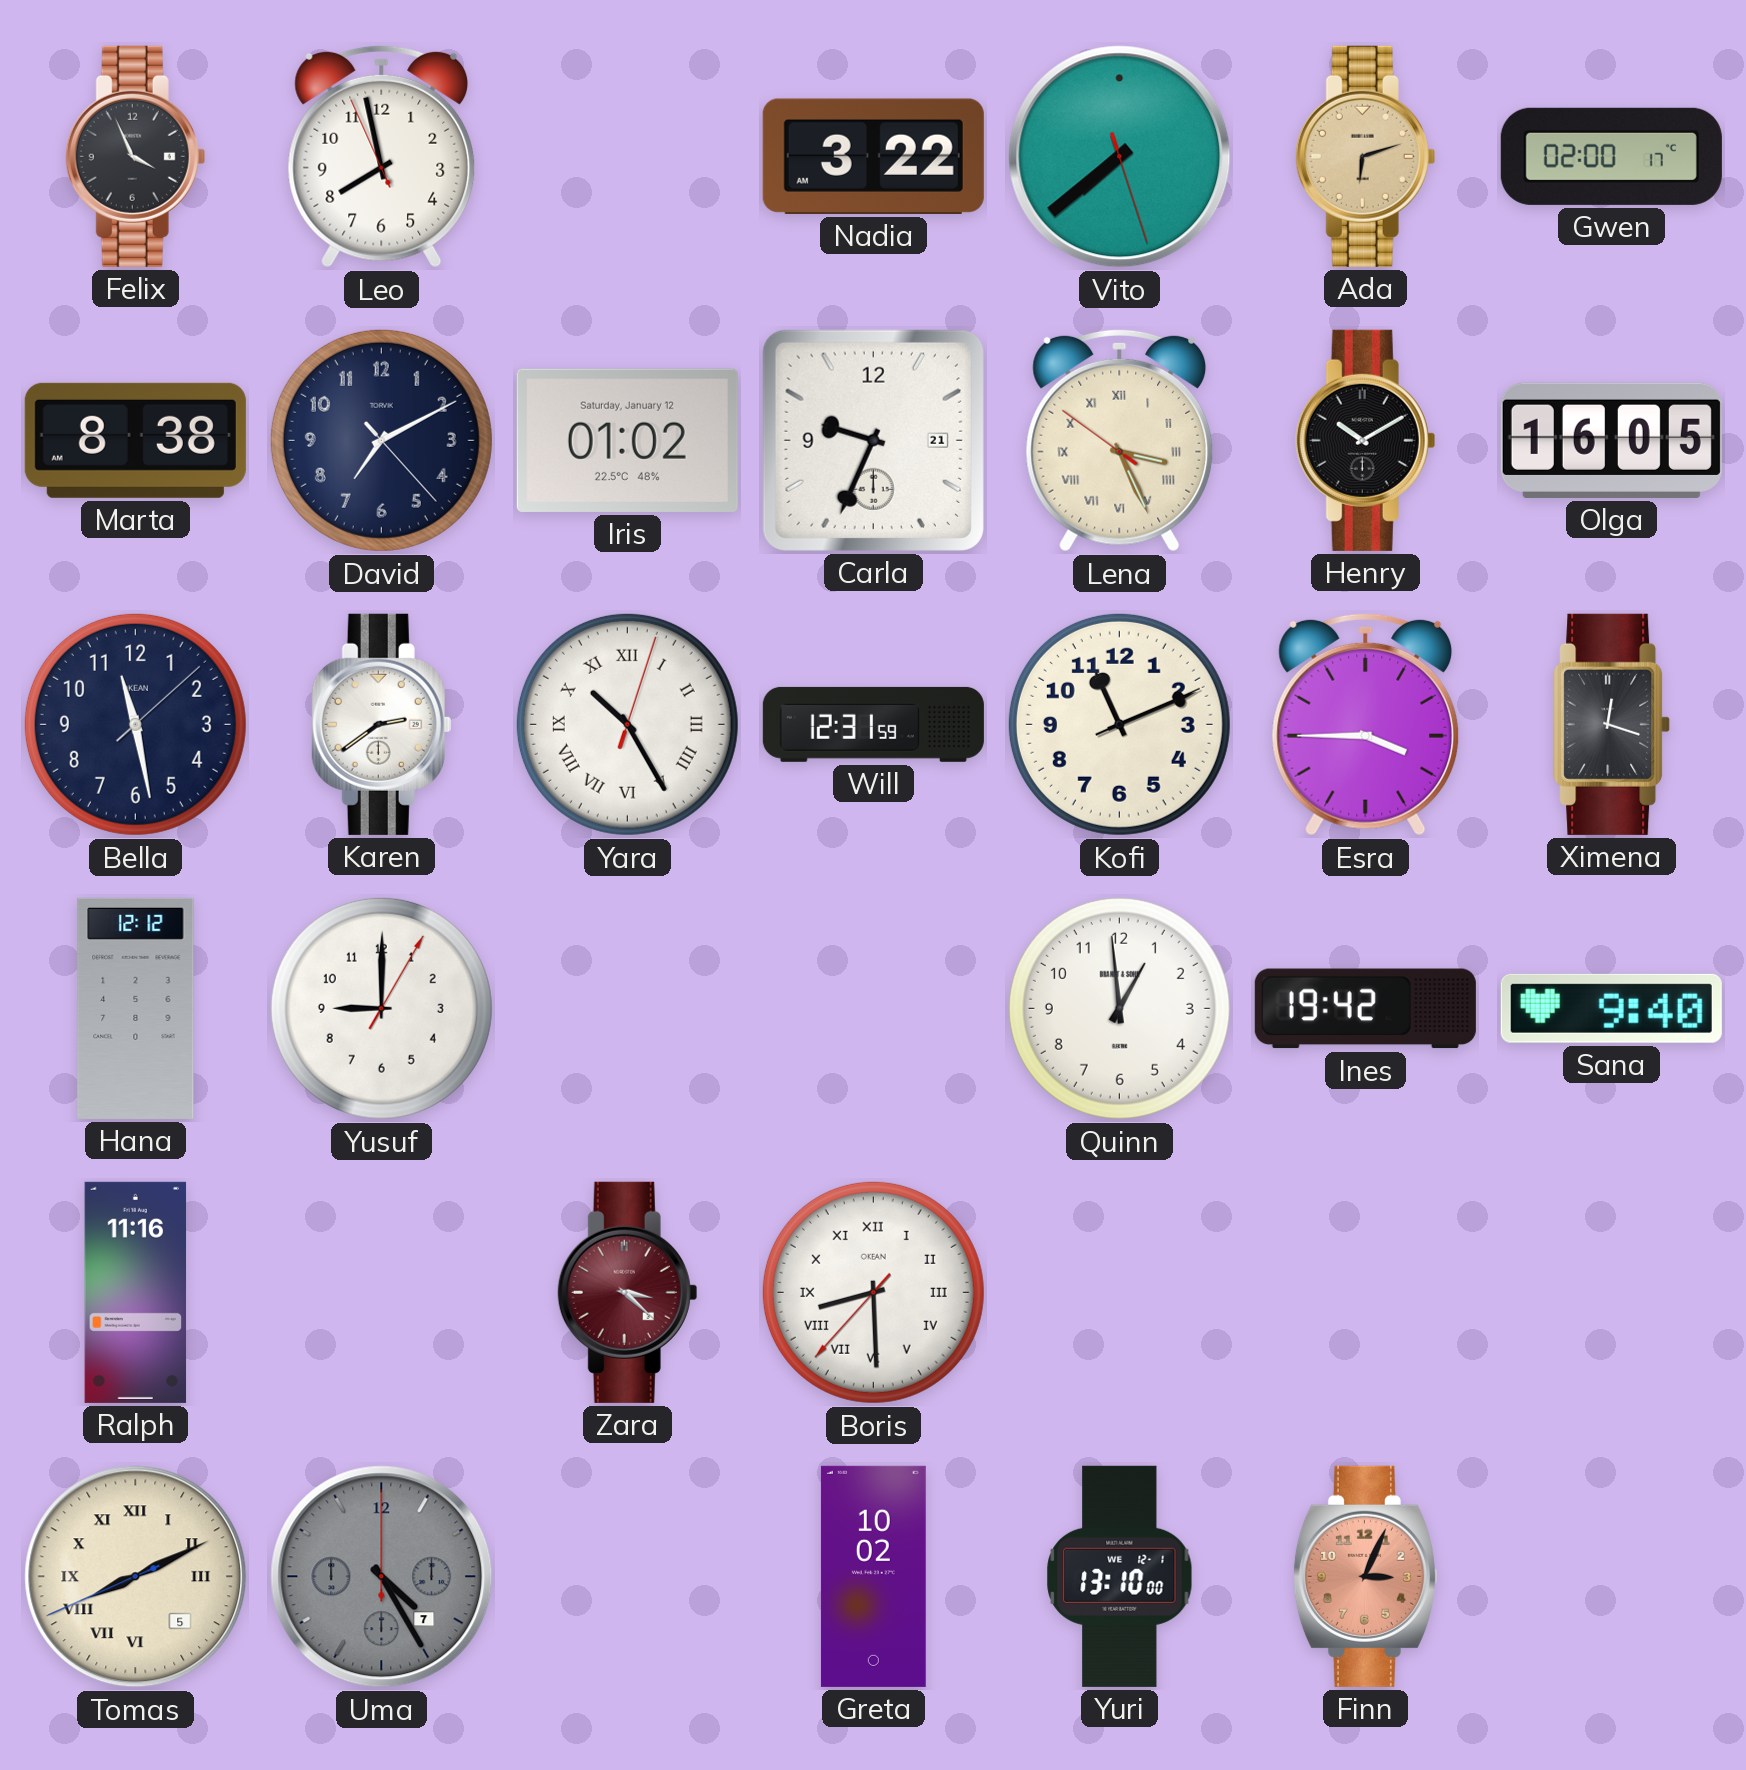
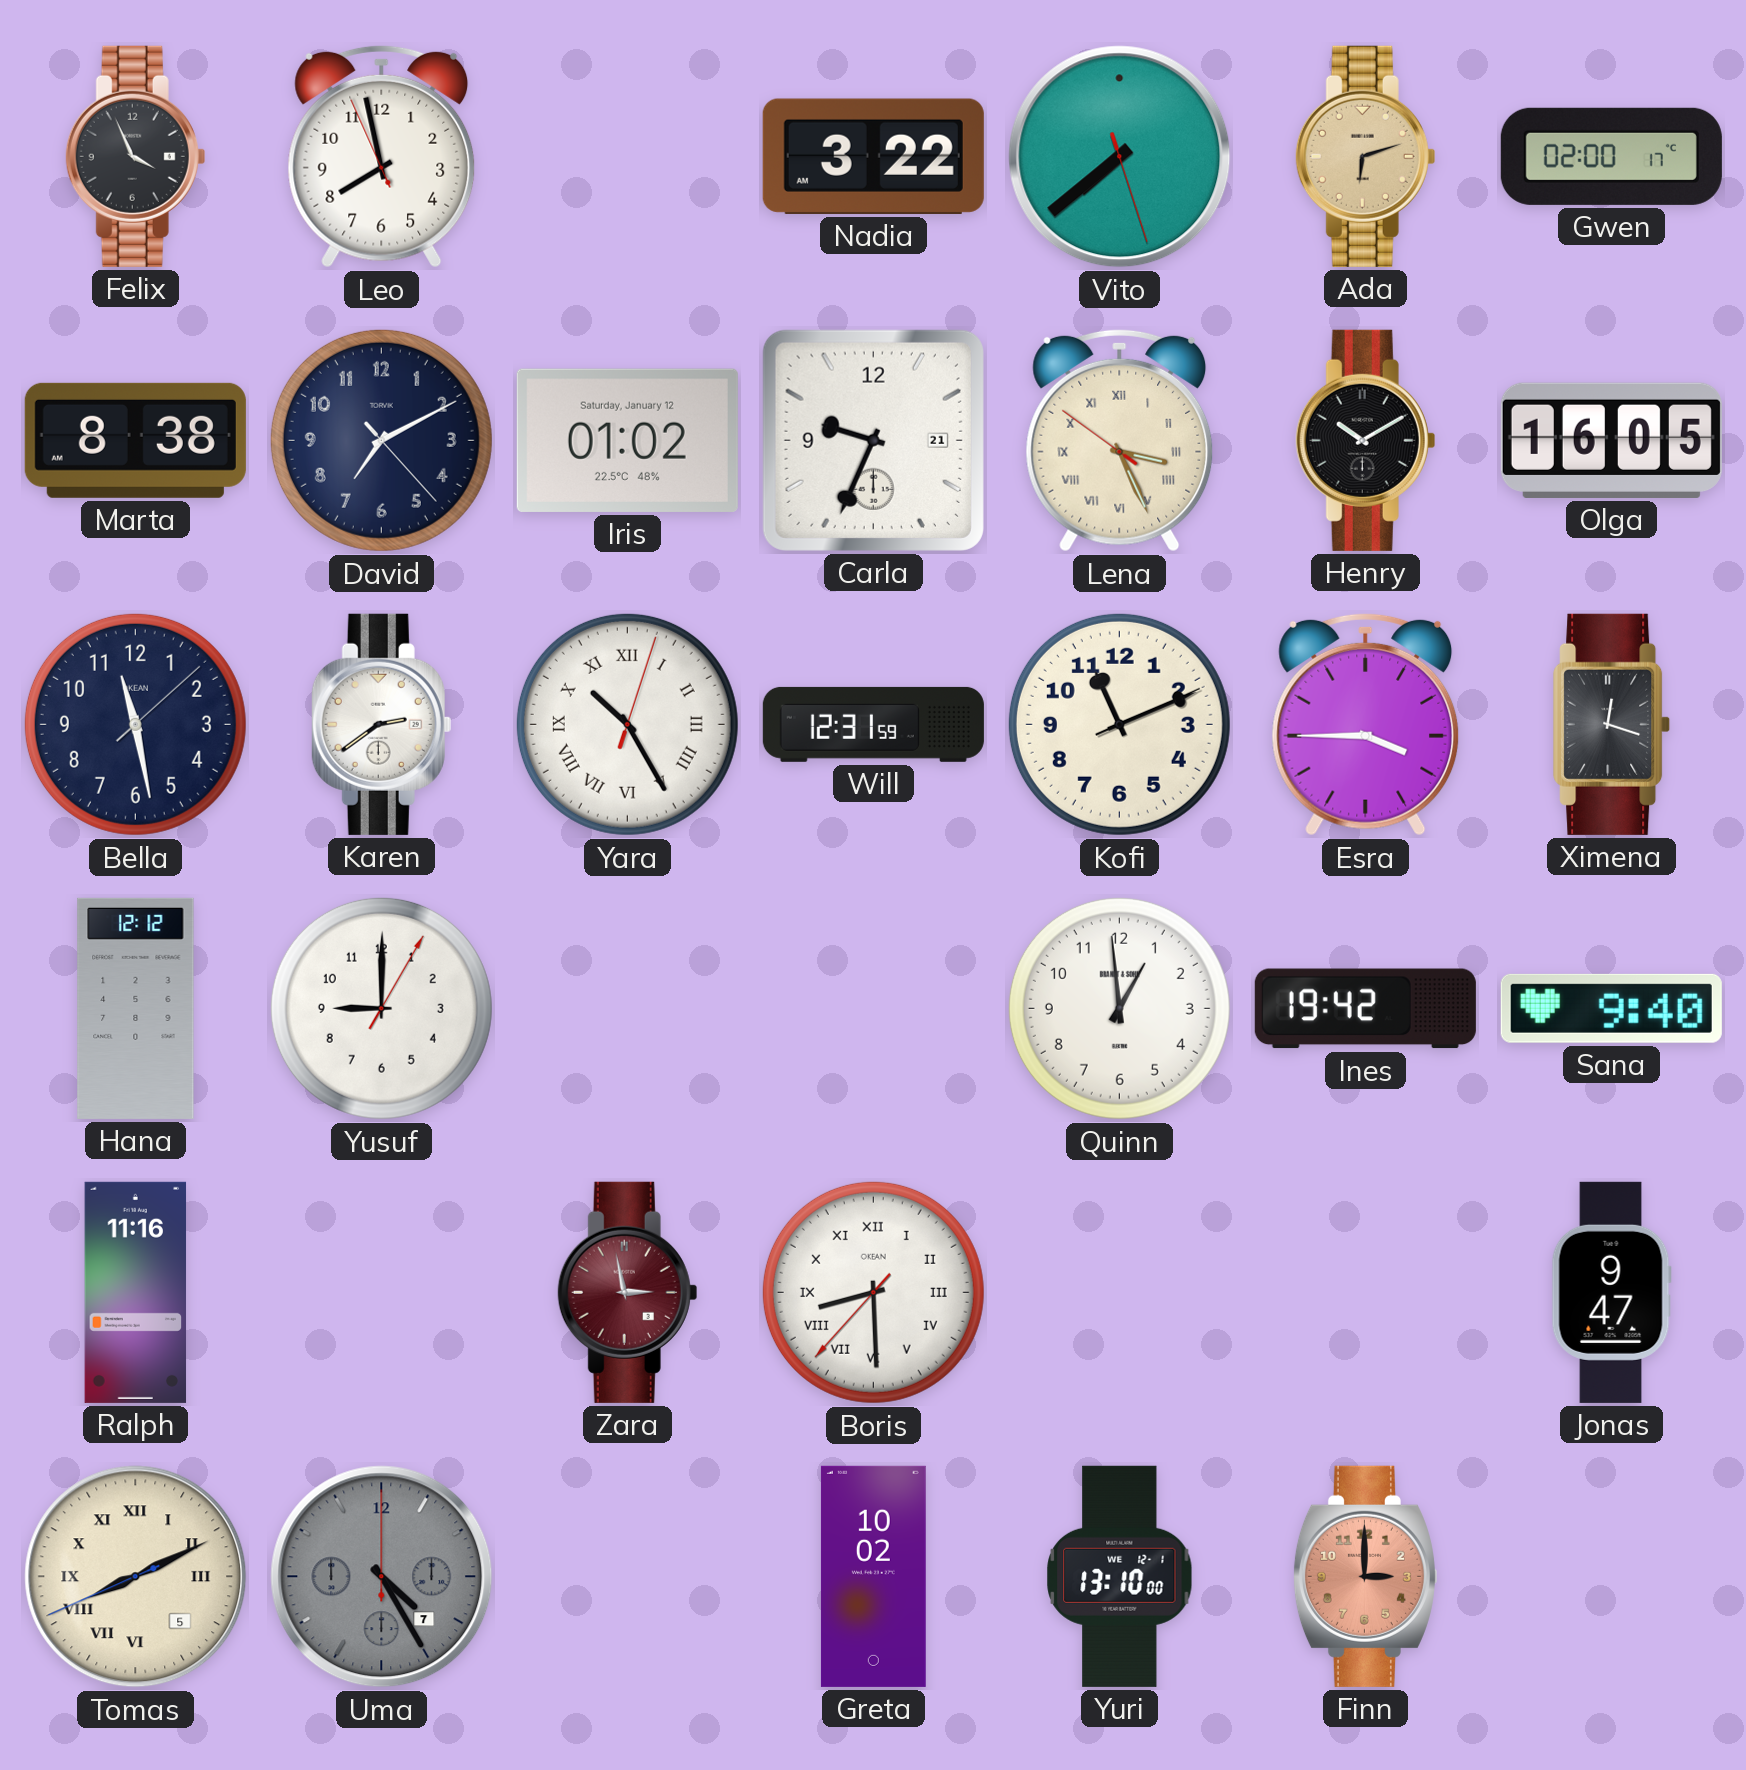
Zara: 3:22 -> 2:58
Jonas: none -> 9:47
Finn: 3:04 -> 3:00
